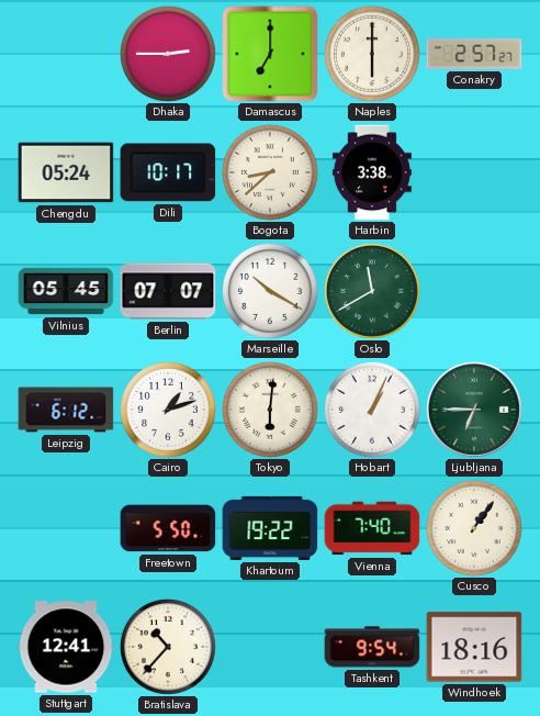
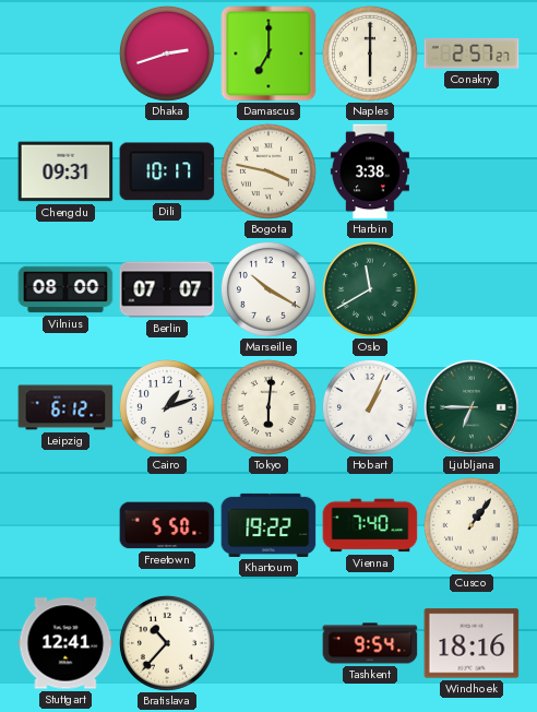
Dhaka: 2:45 -> 2:42
Chengdu: 05:24 -> 09:31
Bogota: 8:38 -> 3:47
Vilnius: 05:45 -> 08:00
